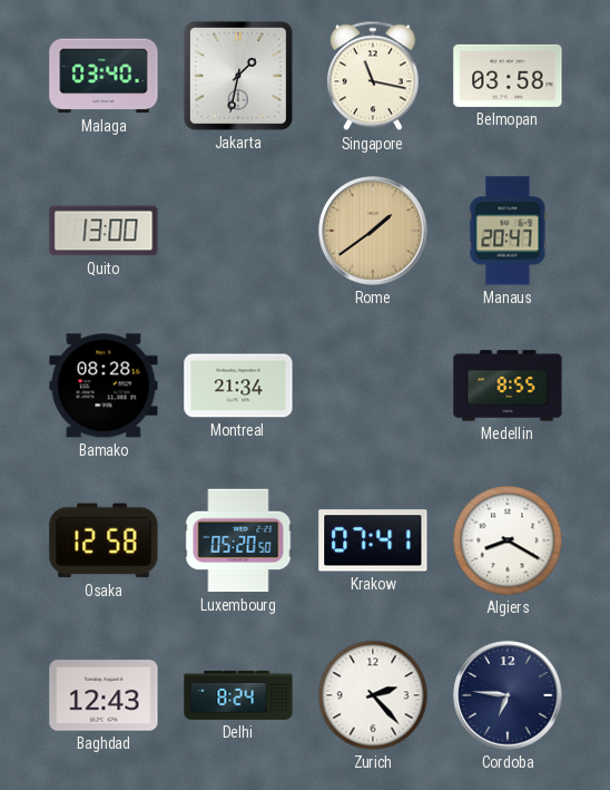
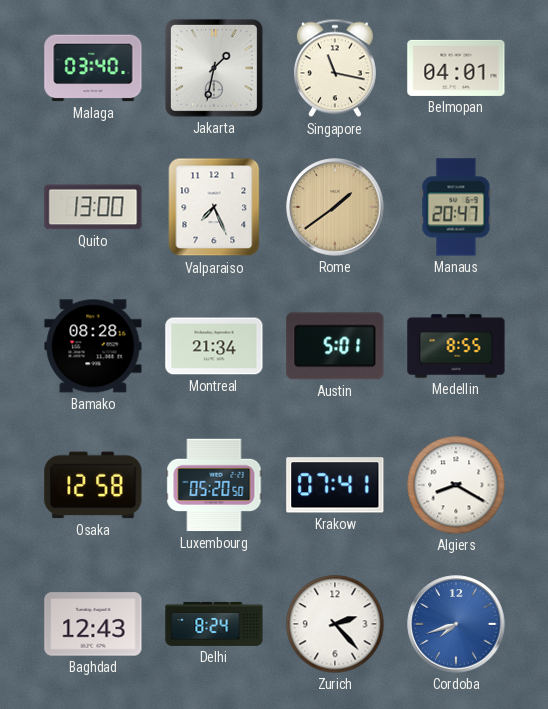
Belmopan: 03:58 -> 04:01
Valparaiso: none -> 7:26
Austin: none -> 5:01
Cordoba: 6:46 -> 7:42
Cordoba dial: navy -> blue
